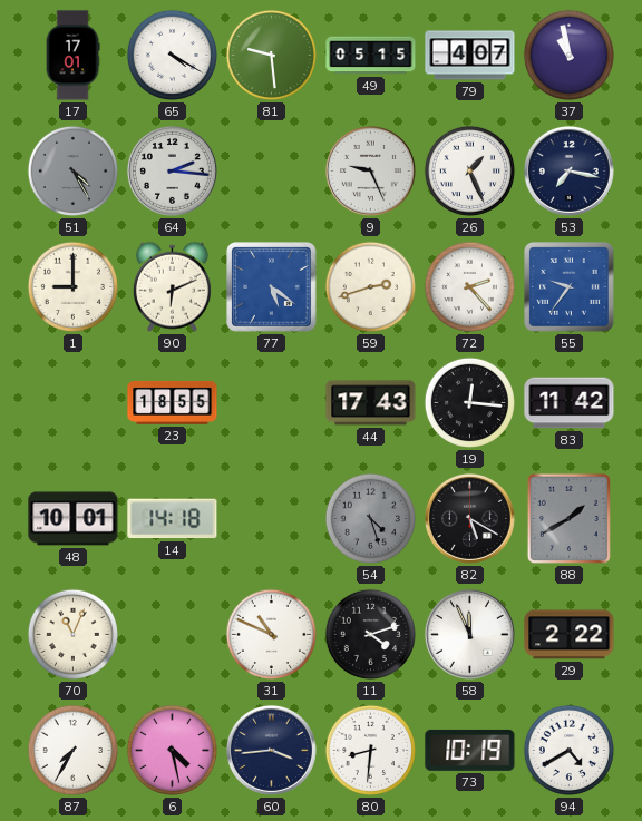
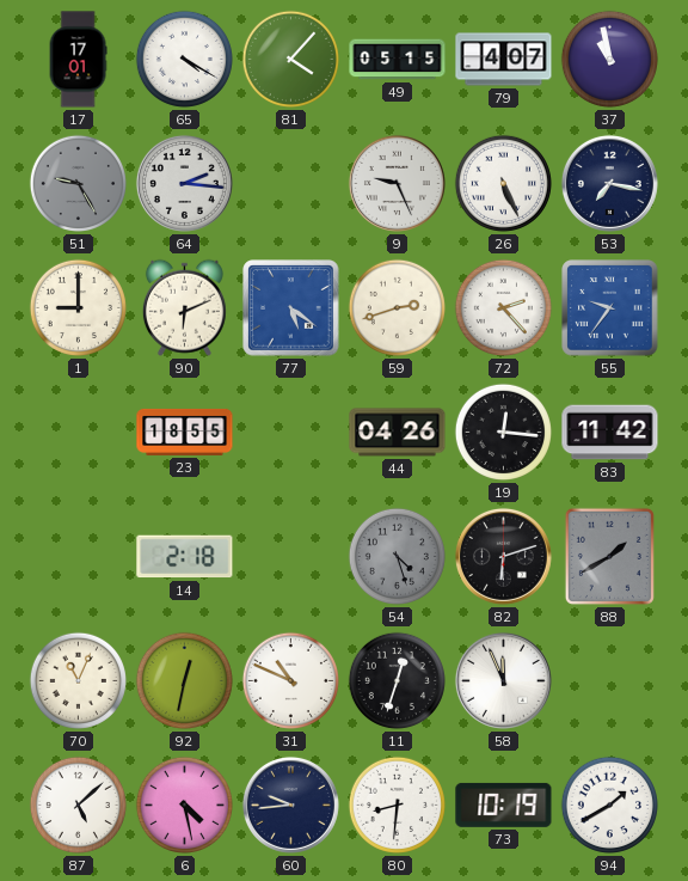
81: 9:29 -> 4:07
51: 4:25 -> 9:25
26: 1:26 -> 5:26
44: 17:43 -> 04:26
48: 10:01 -> none
14: 14:18 -> 2:18
82: 5:20 -> 6:12
92: none -> 12:32
11: 4:12 -> 12:33
29: 2:22 -> none
87: 7:35 -> 5:08
60: 3:44 -> 9:44
94: 4:40 -> 1:40
